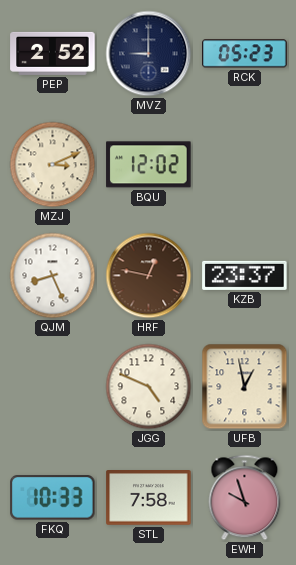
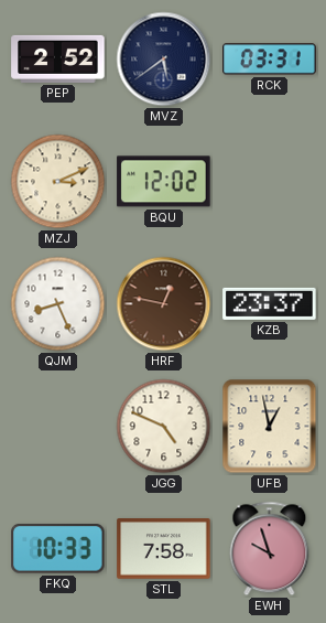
MVZ: 9:00 -> 5:39
RCK: 05:23 -> 03:31
